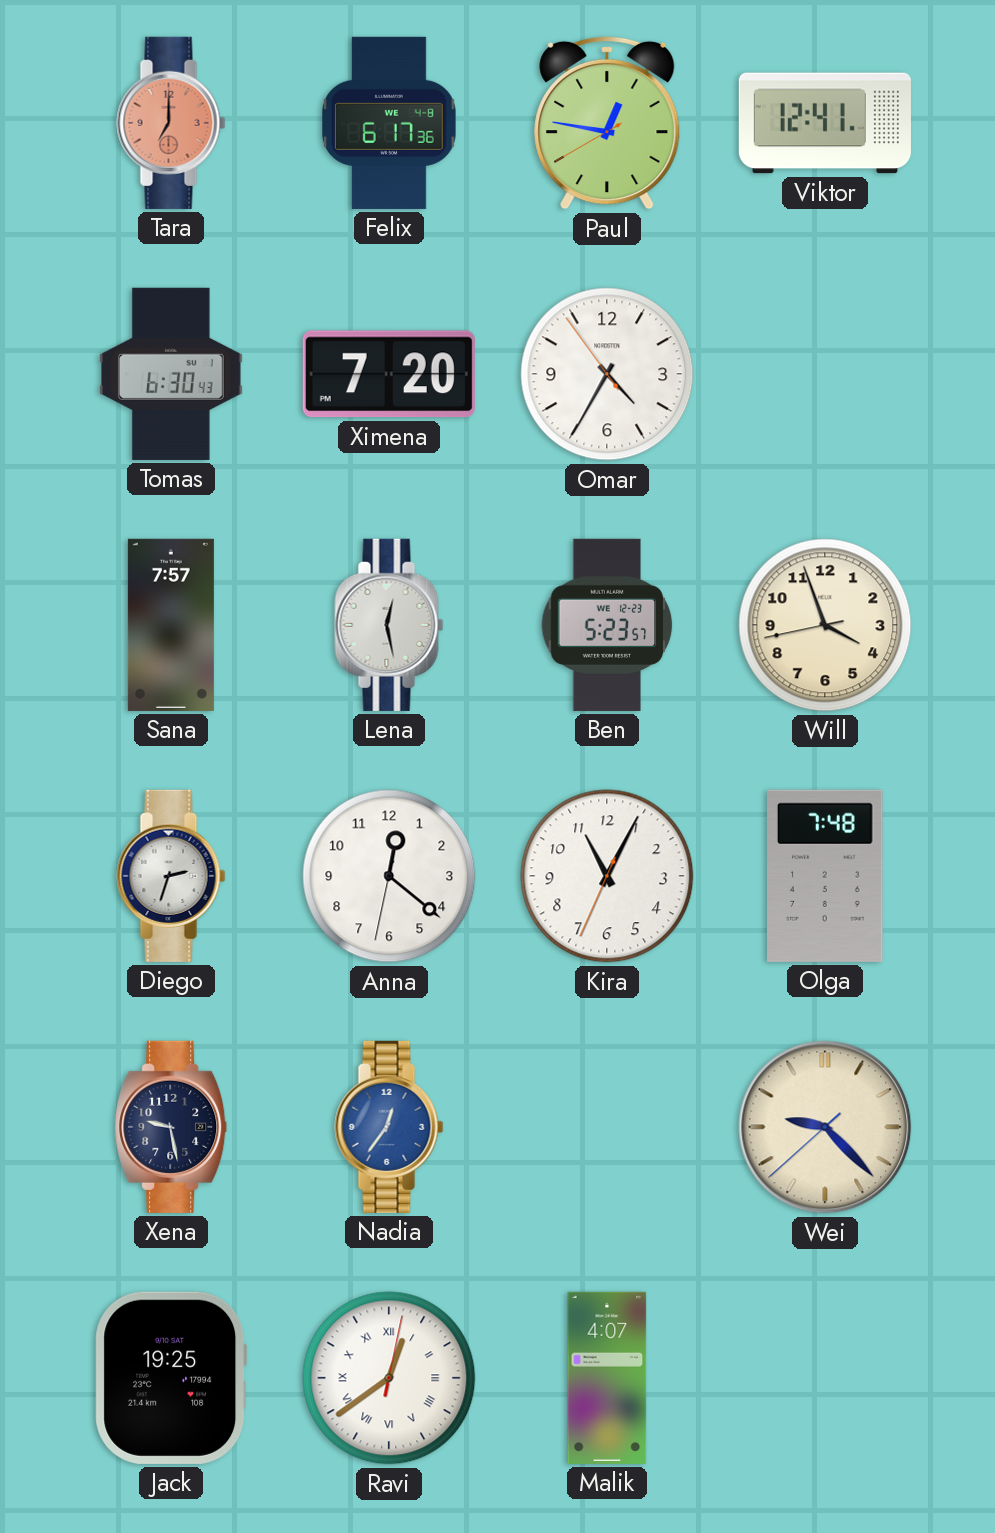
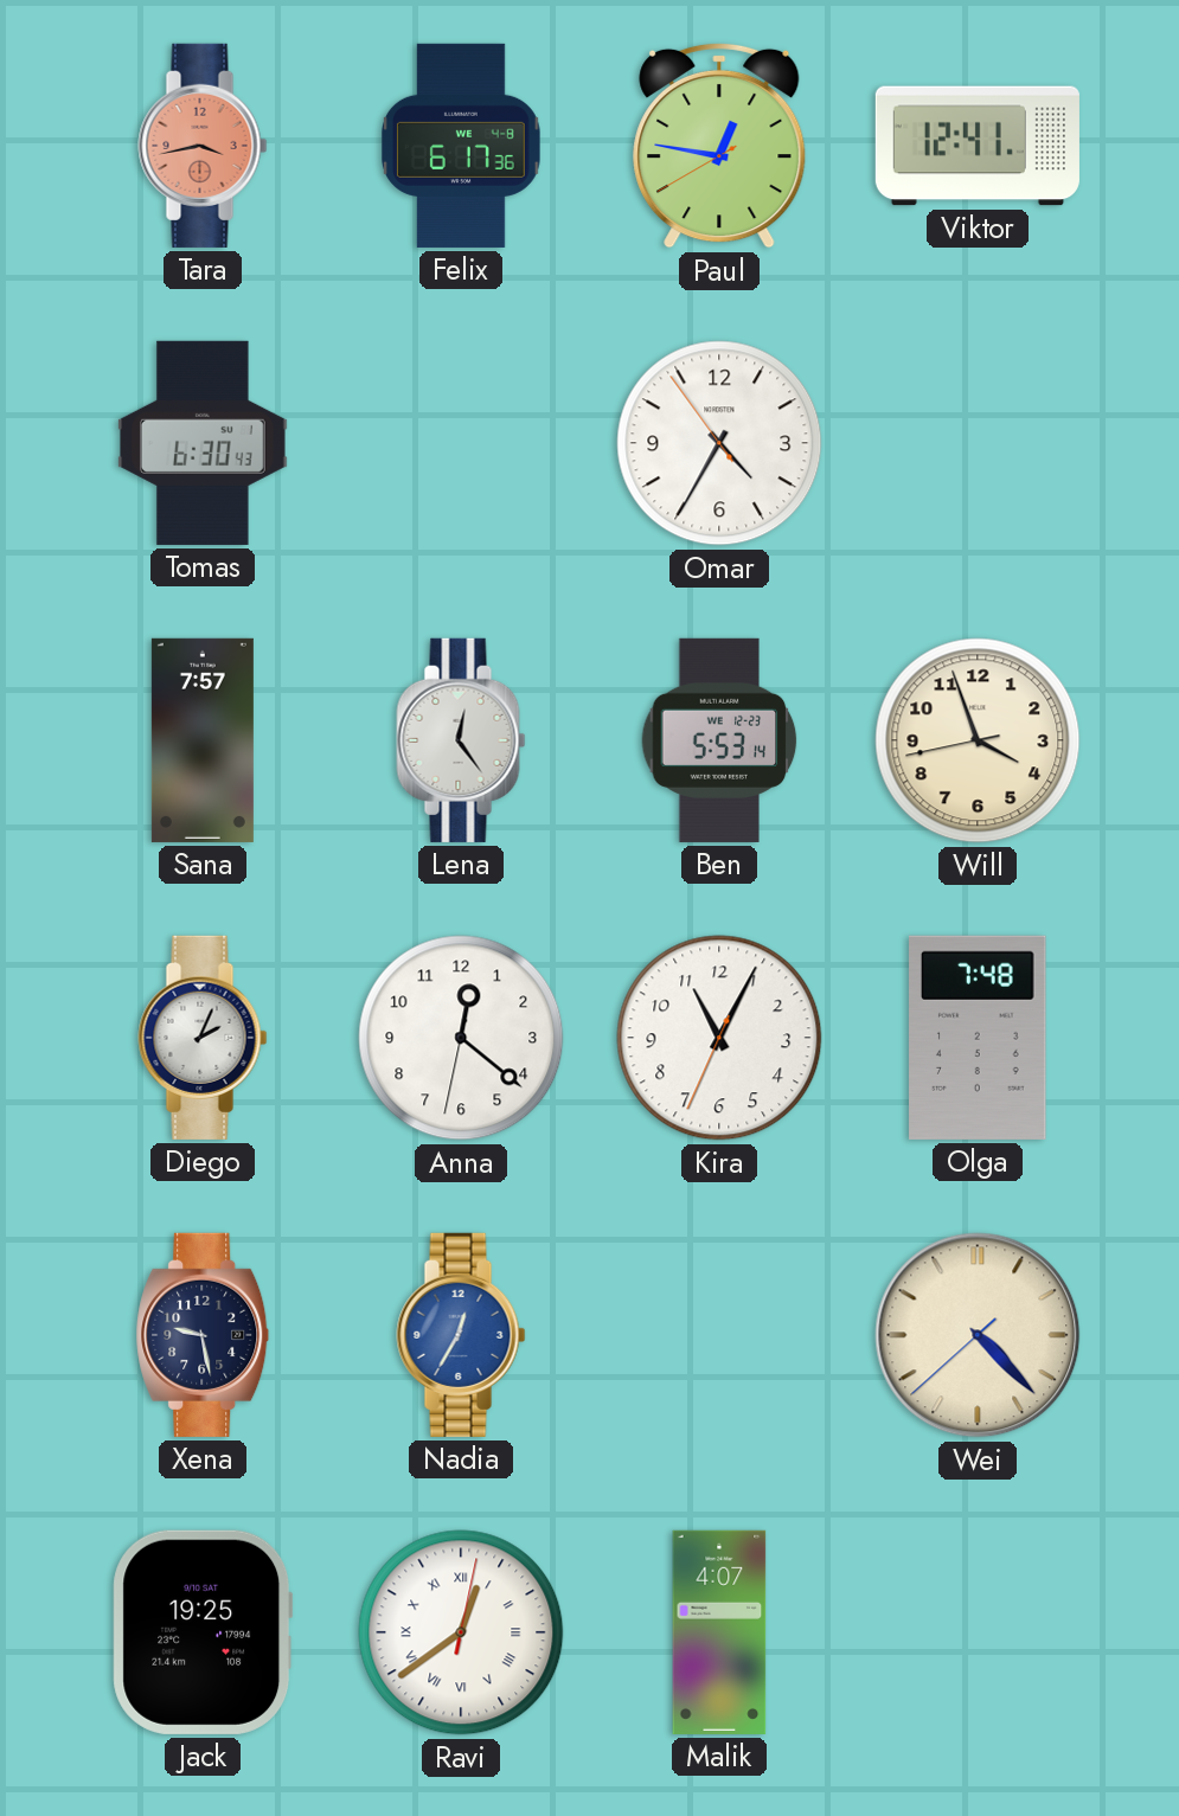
Tara: 7:00 -> 3:43
Ximena: 7:20 -> none
Lena: 12:28 -> 12:24
Ben: 5:23 -> 5:53
Diego: 2:33 -> 2:04
Nadia: 12:36 -> 12:35
Wei: 9:22 -> 4:22
